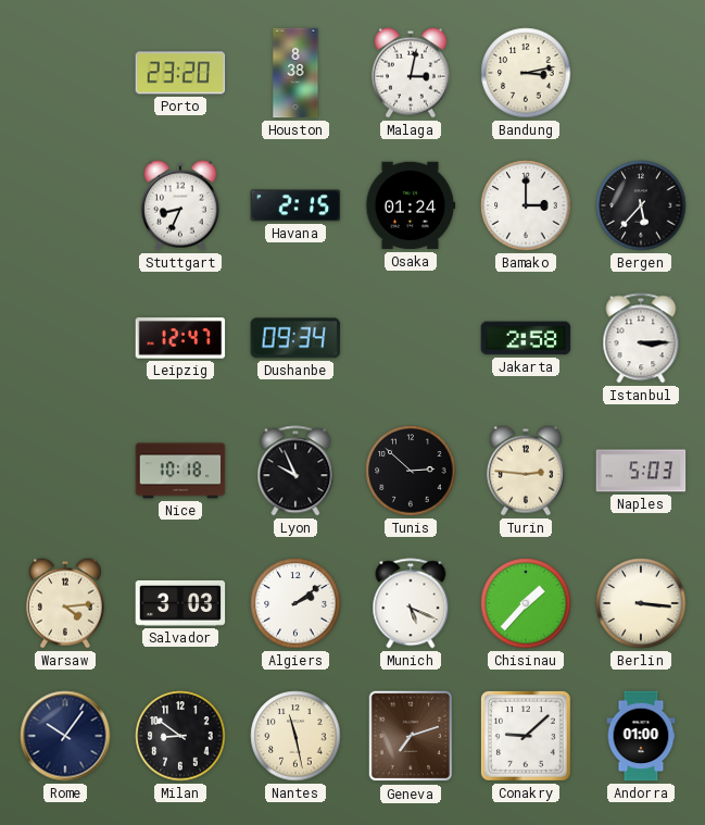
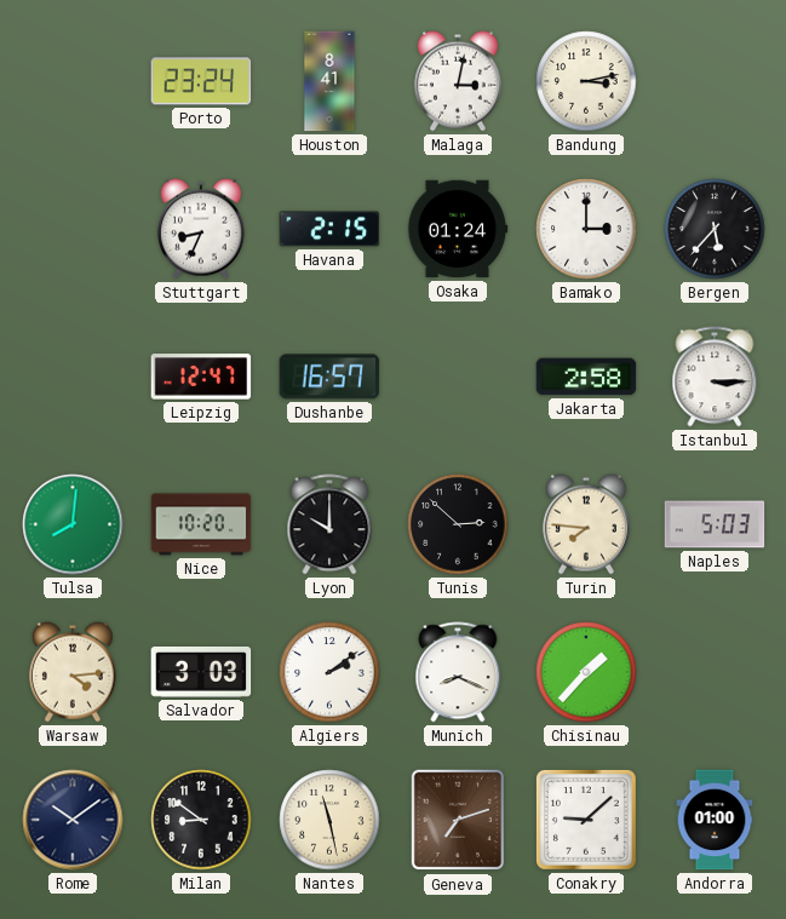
Porto: 23:20 -> 23:24
Houston: 8:38 -> 8:41
Dushanbe: 09:34 -> 16:57
Tulsa: none -> 8:01
Nice: 10:18 -> 10:20
Lyon: 9:56 -> 10:00
Turin: 2:46 -> 7:46
Munich: 5:19 -> 8:19
Berlin: 3:16 -> none
Rome: 10:06 -> 10:09
